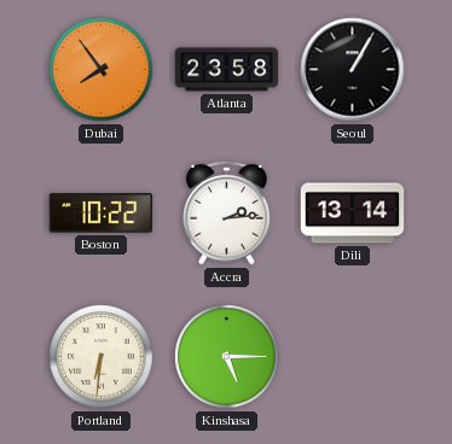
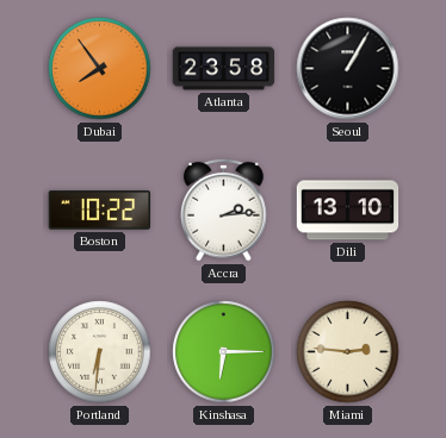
Dili: 13:14 -> 13:10
Kinshasa: 5:15 -> 6:15
Miami: none -> 2:46
